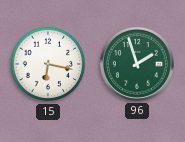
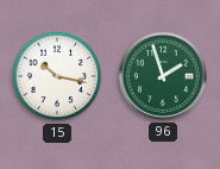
15: 6:17 -> 10:17
